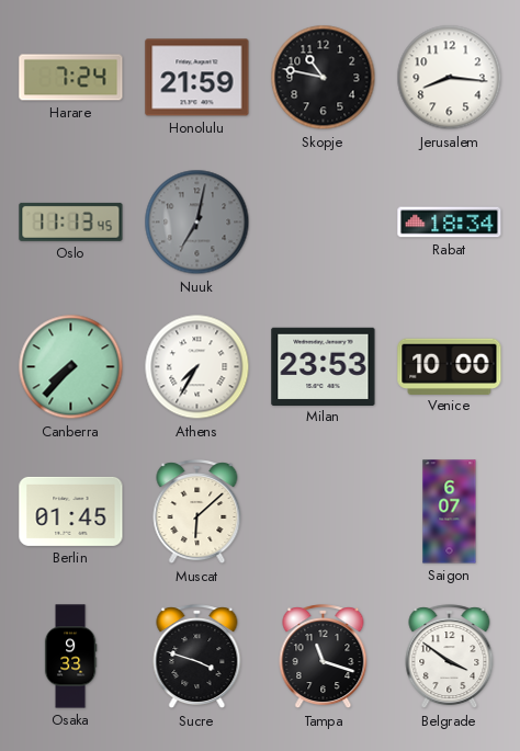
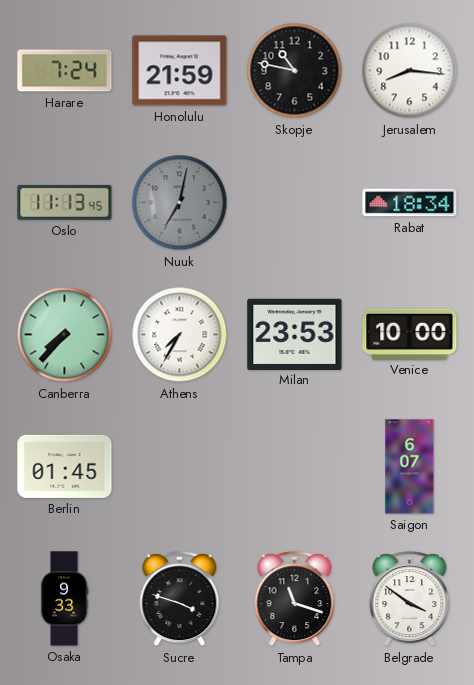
Muscat: 6:08 -> none
